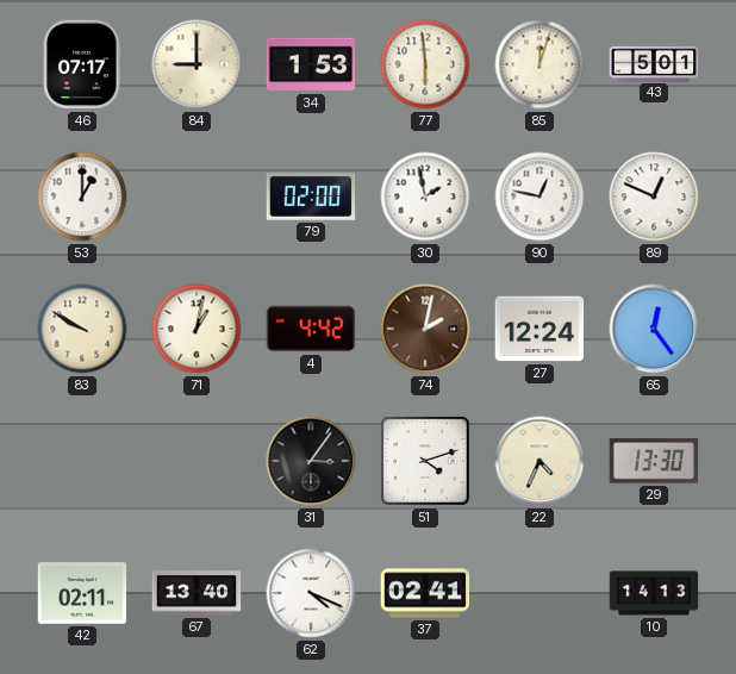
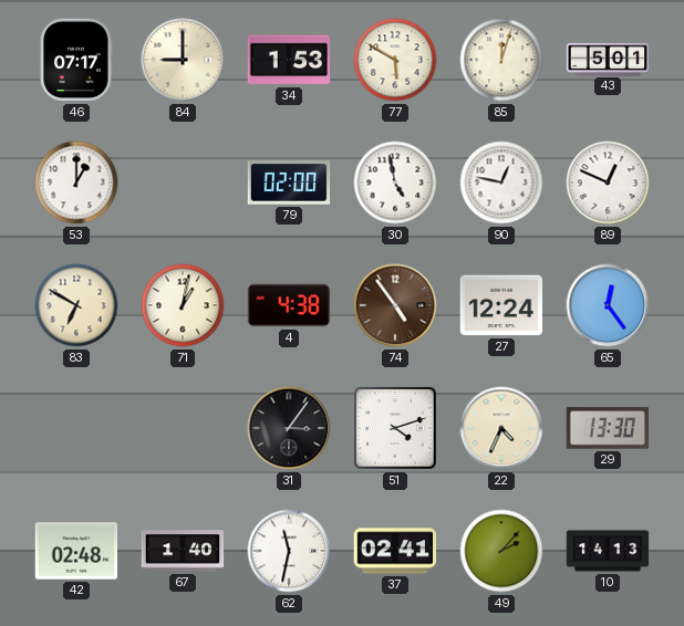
77: 5:59 -> 5:50
30: 1:58 -> 4:58
83: 9:50 -> 6:50
4: 4:42 -> 4:38
74: 2:02 -> 4:54
42: 02:11 -> 02:48
67: 13:40 -> 1:40
62: 4:19 -> 11:32
49: none -> 2:07
